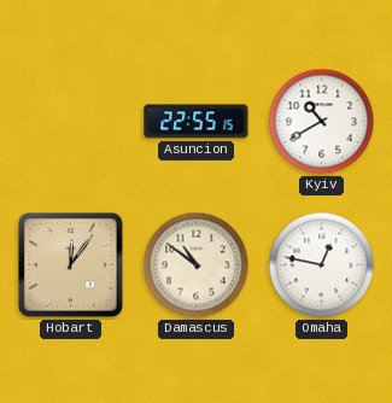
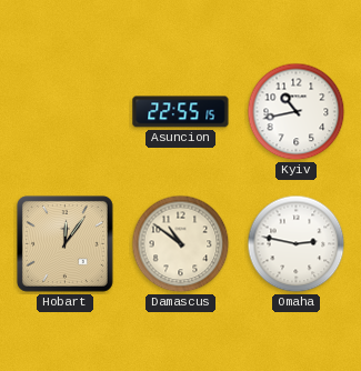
Kyiv: 10:40 -> 10:43
Omaha: 12:47 -> 2:47
